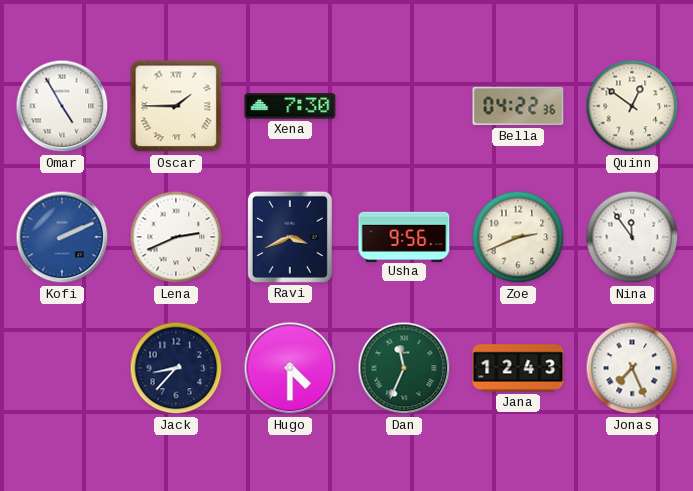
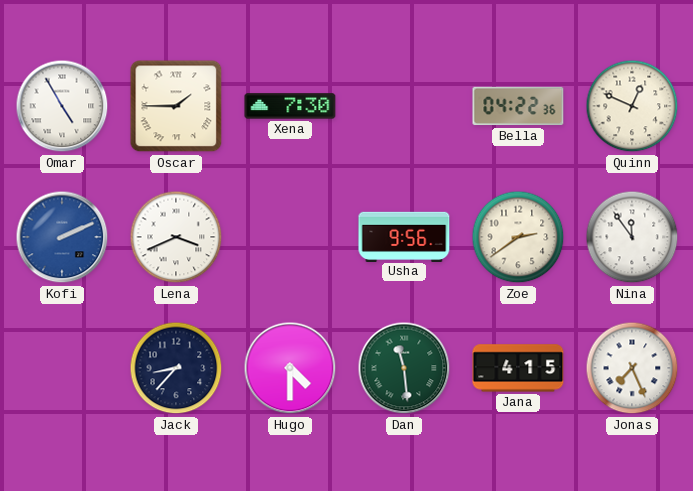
Quinn: 12:51 -> 12:49
Lena: 2:41 -> 3:41
Ravi: 3:41 -> none
Zoe: 2:41 -> 2:39
Dan: 11:34 -> 11:29
Jana: 12:43 -> 4:15
